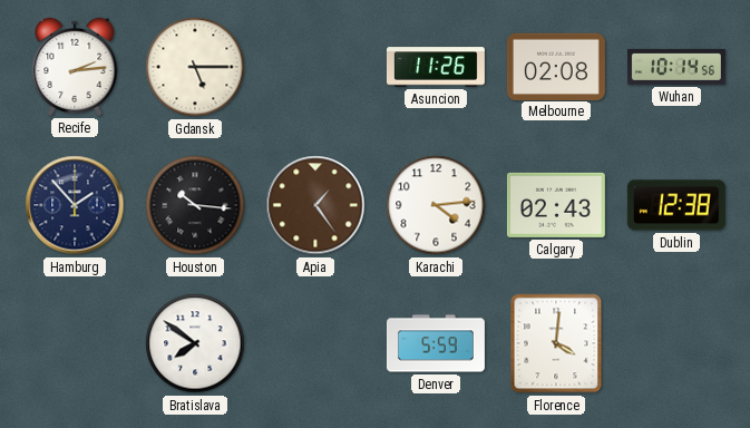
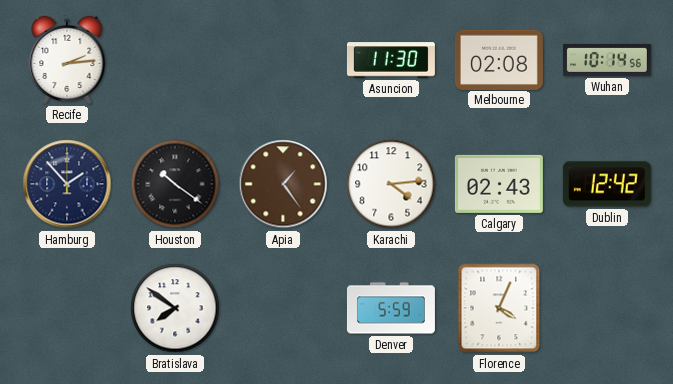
Gdansk: 5:15 -> none
Asuncion: 11:26 -> 11:30
Houston: 10:16 -> 10:21
Dublin: 12:38 -> 12:42
Florence: 4:01 -> 4:04
